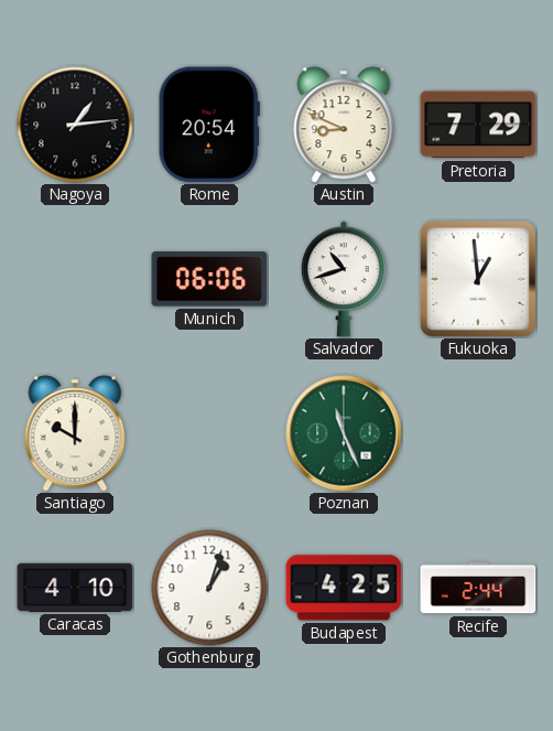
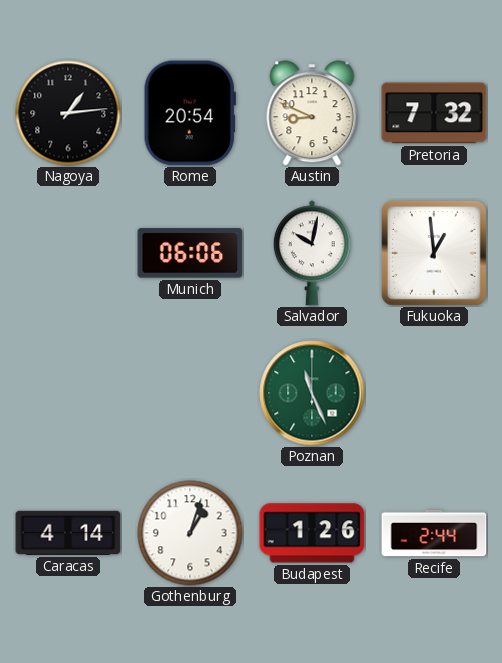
Pretoria: 7:29 -> 7:32
Salvador: 10:42 -> 10:02
Santiago: 10:00 -> none
Caracas: 4:10 -> 4:14
Budapest: 4:25 -> 1:26
